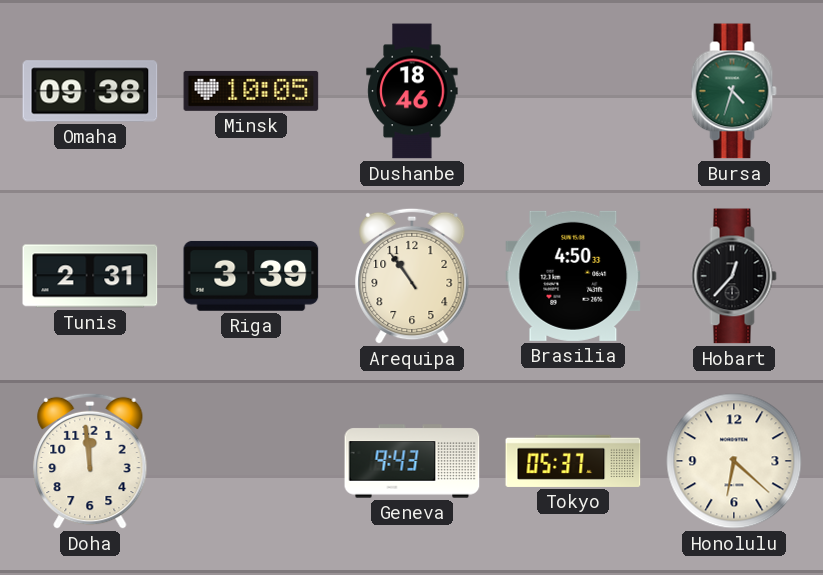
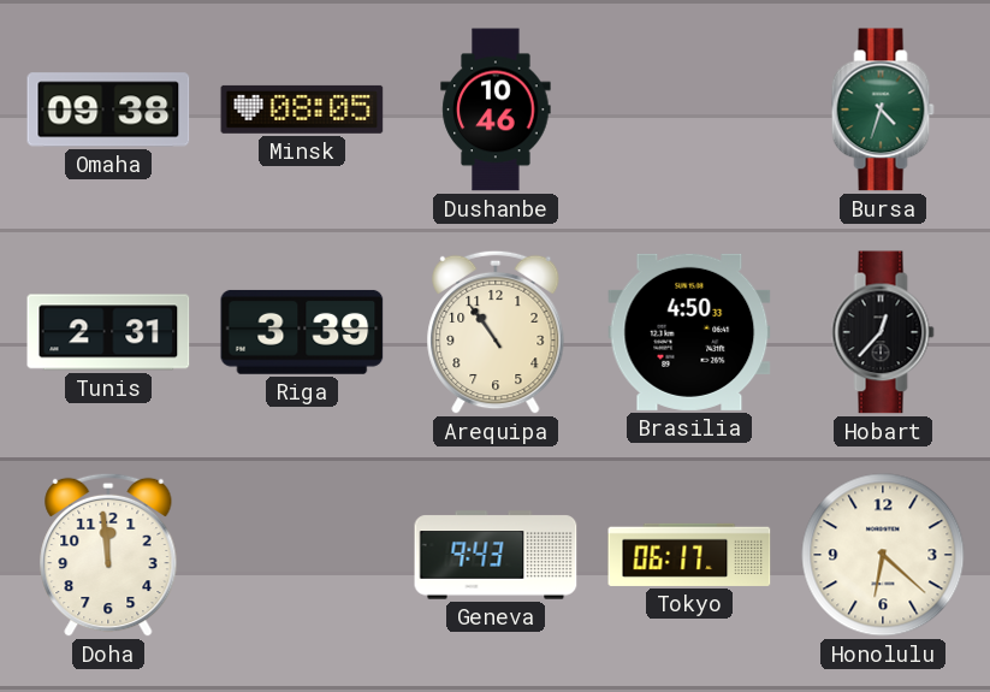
Minsk: 10:05 -> 08:05
Dushanbe: 18:46 -> 10:46
Tokyo: 05:37 -> 06:17
